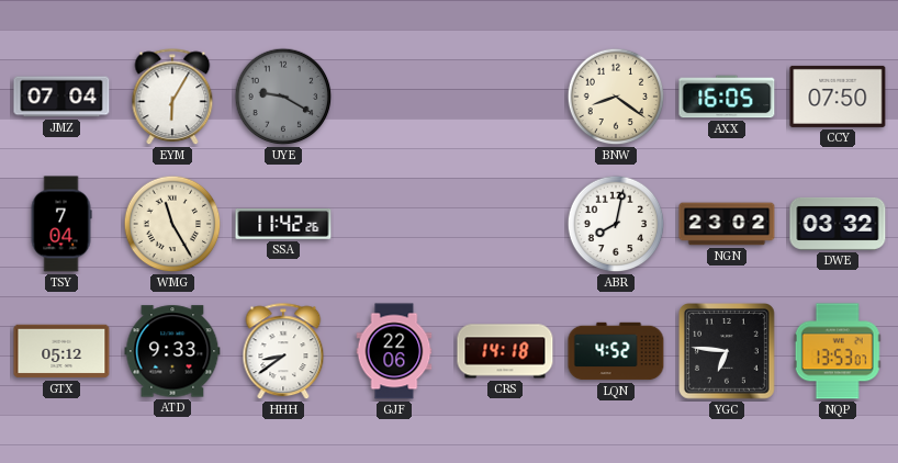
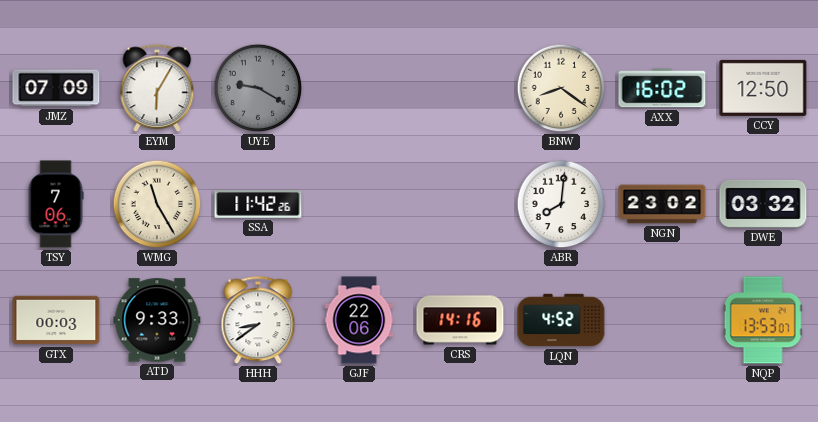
JMZ: 07:04 -> 07:09
AXX: 16:05 -> 16:02
CCY: 07:50 -> 12:50
TSY: 7:04 -> 7:06
ABR: 8:02 -> 8:01
GTX: 05:12 -> 00:03
CRS: 14:18 -> 14:16
YGC: 6:46 -> none
